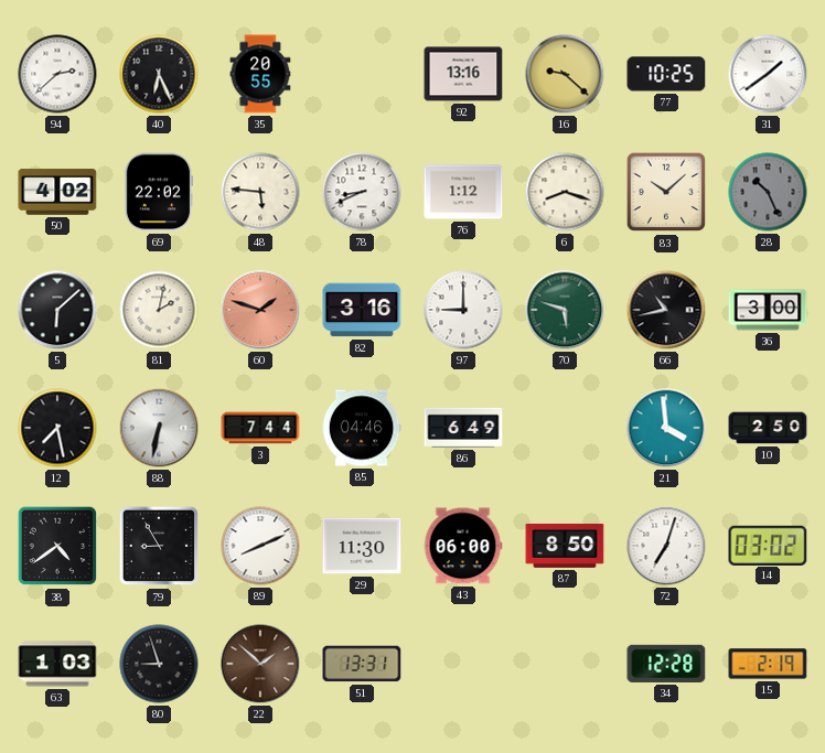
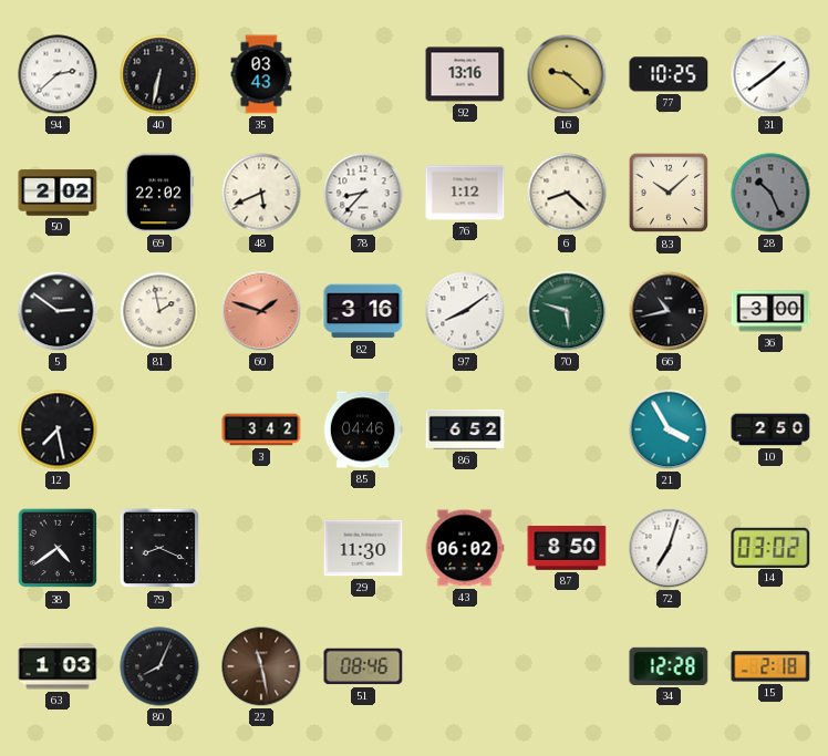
40: 6:26 -> 6:32
35: 20:55 -> 03:43
50: 4:02 -> 2:02
48: 5:46 -> 5:41
78: 8:41 -> 8:37
6: 8:18 -> 8:22
5: 6:08 -> 2:51
81: 2:02 -> 1:58
97: 9:00 -> 8:09
88: 6:32 -> none
3: 7:44 -> 3:42
86: 6:49 -> 6:52
21: 3:59 -> 3:55
79: 8:55 -> 8:19
89: 8:11 -> none
43: 06:00 -> 06:02
80: 8:57 -> 8:04
22: 1:52 -> 11:28
51: 13:31 -> 08:46
15: 2:19 -> 2:18
